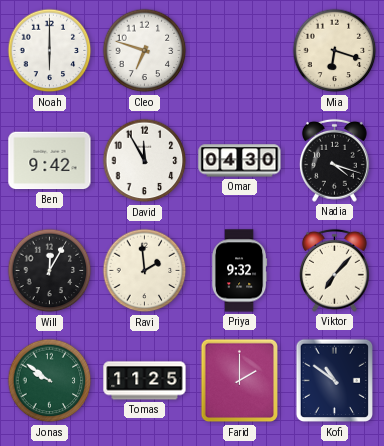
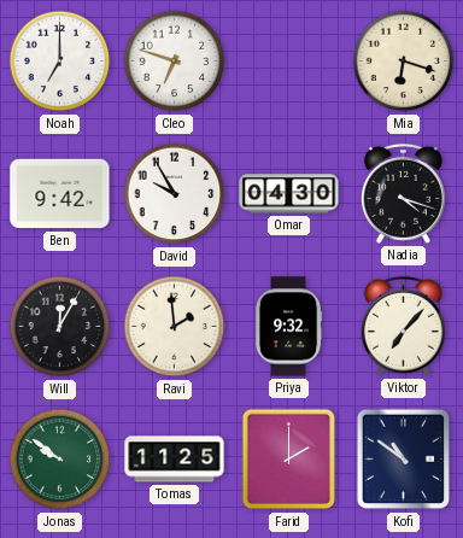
Noah: 6:00 -> 7:00
David: 11:55 -> 9:55
